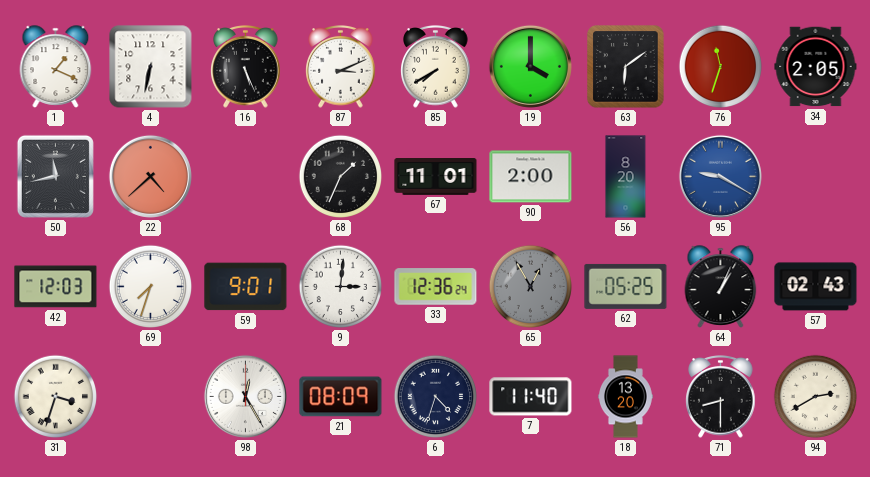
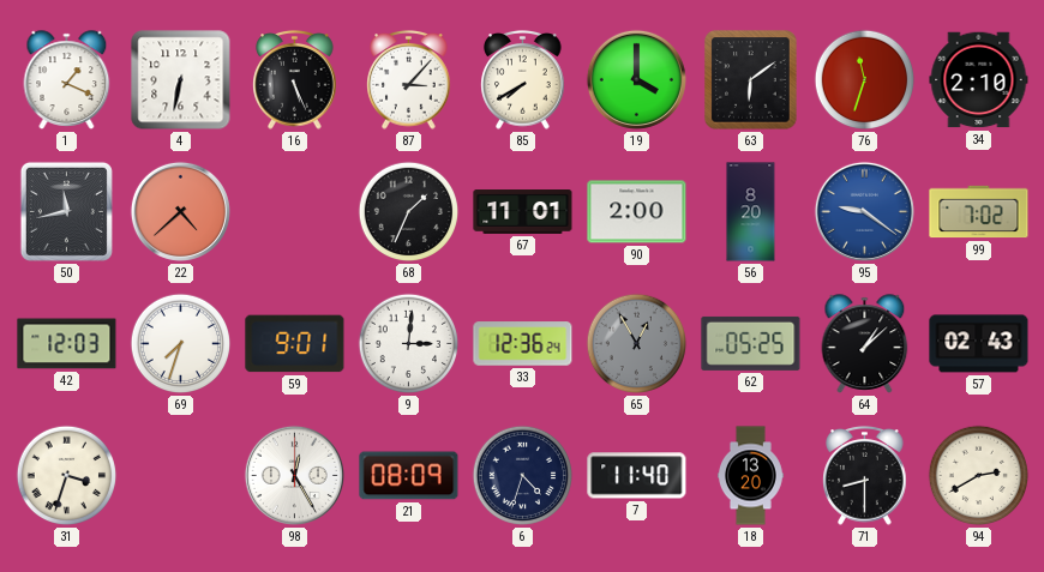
87: 3:11 -> 3:07
34: 2:05 -> 2:10
95: 9:20 -> 9:21
99: none -> 7:02
64: 1:04 -> 1:08
